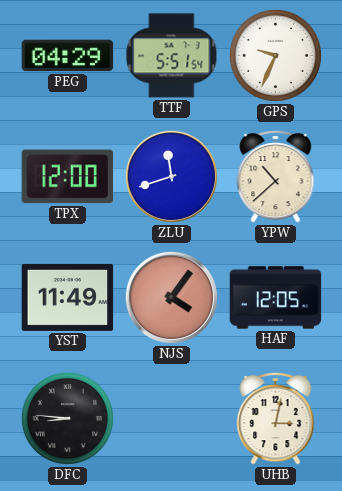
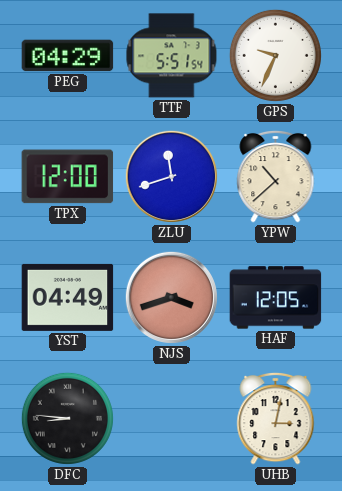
YST: 11:49 -> 04:49
NJS: 4:06 -> 3:42
